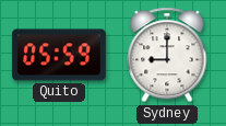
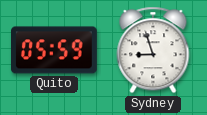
Sydney: 9:00 -> 8:57
